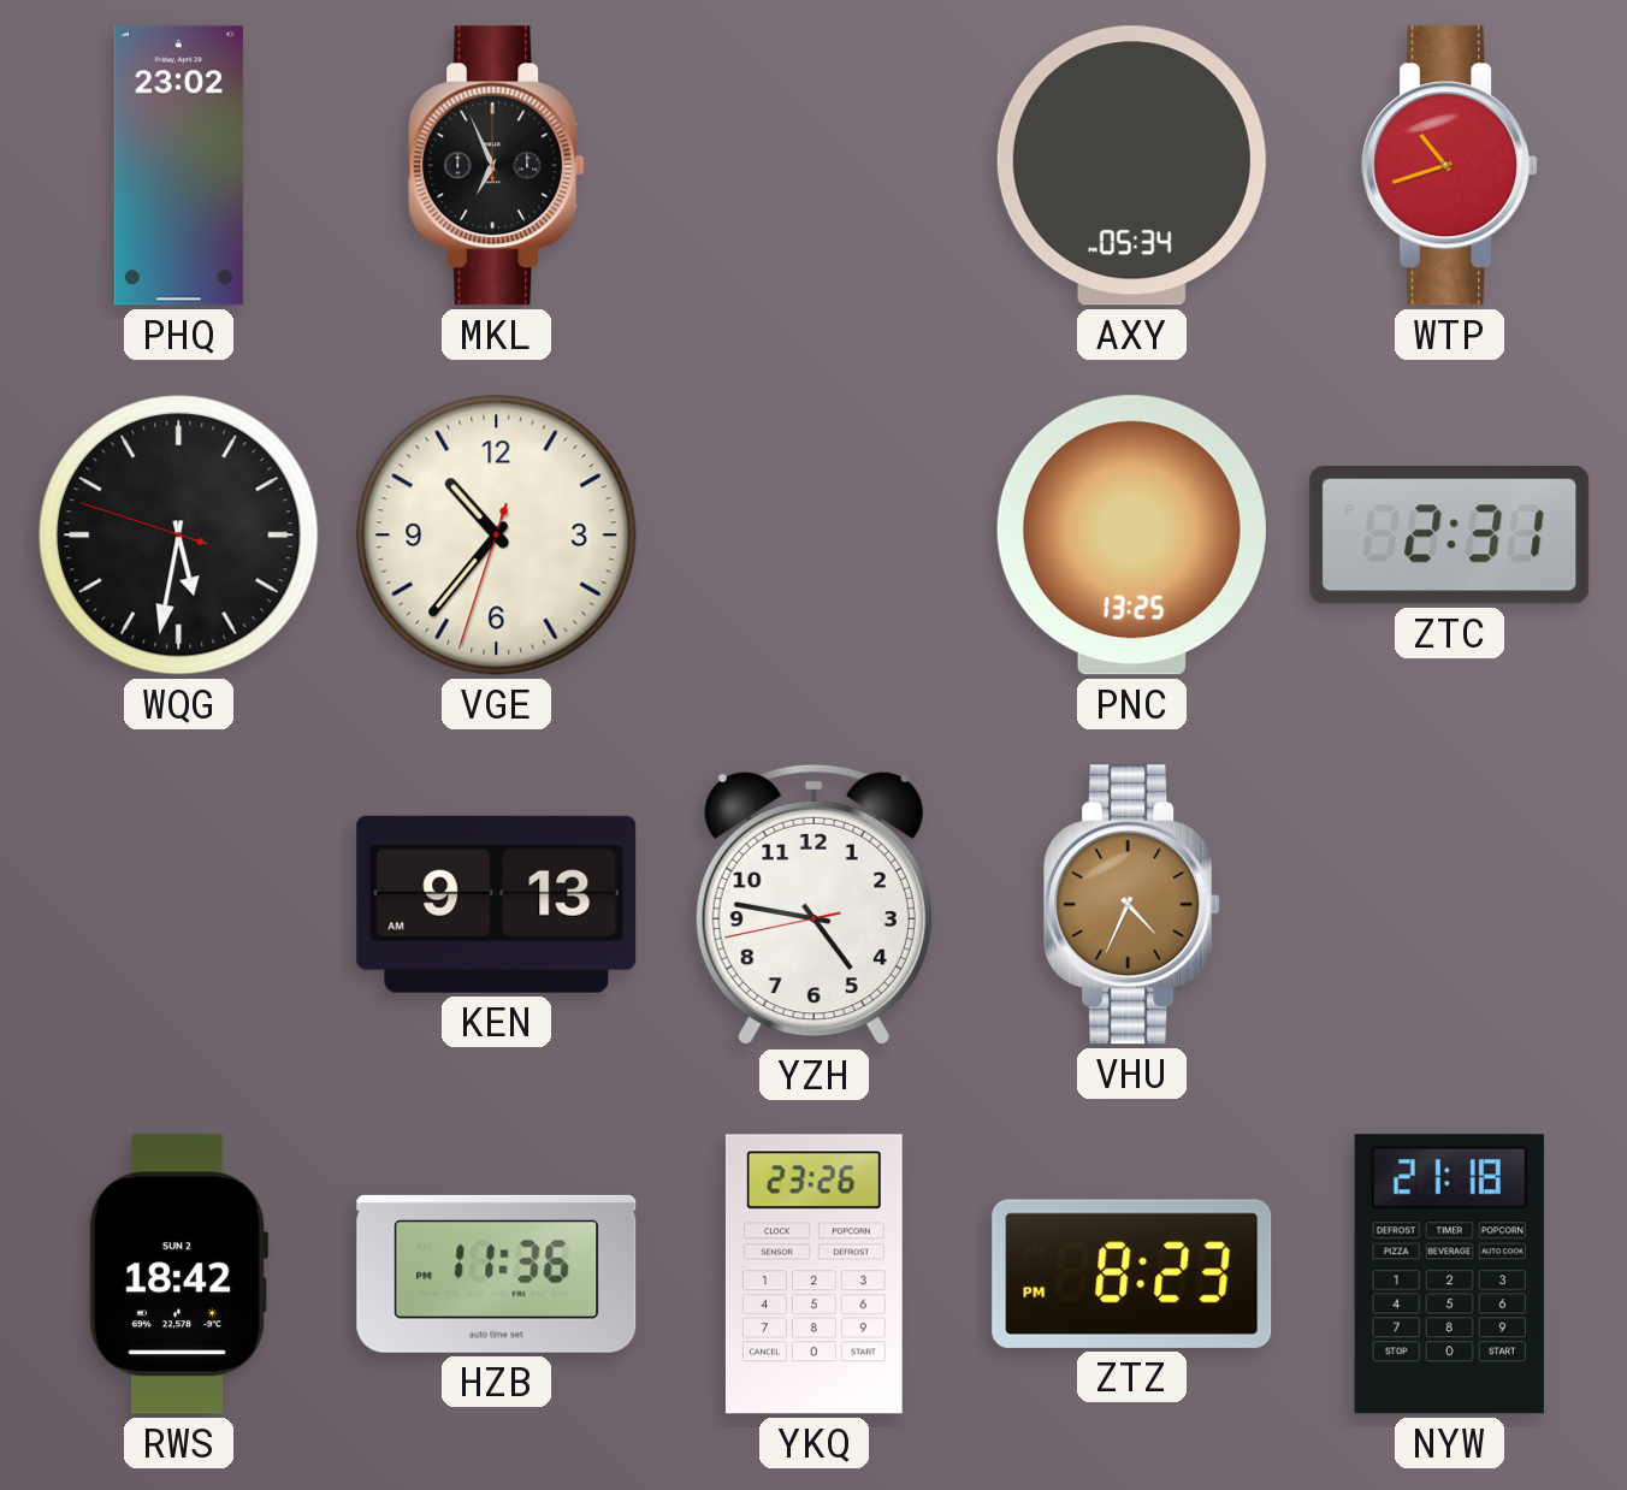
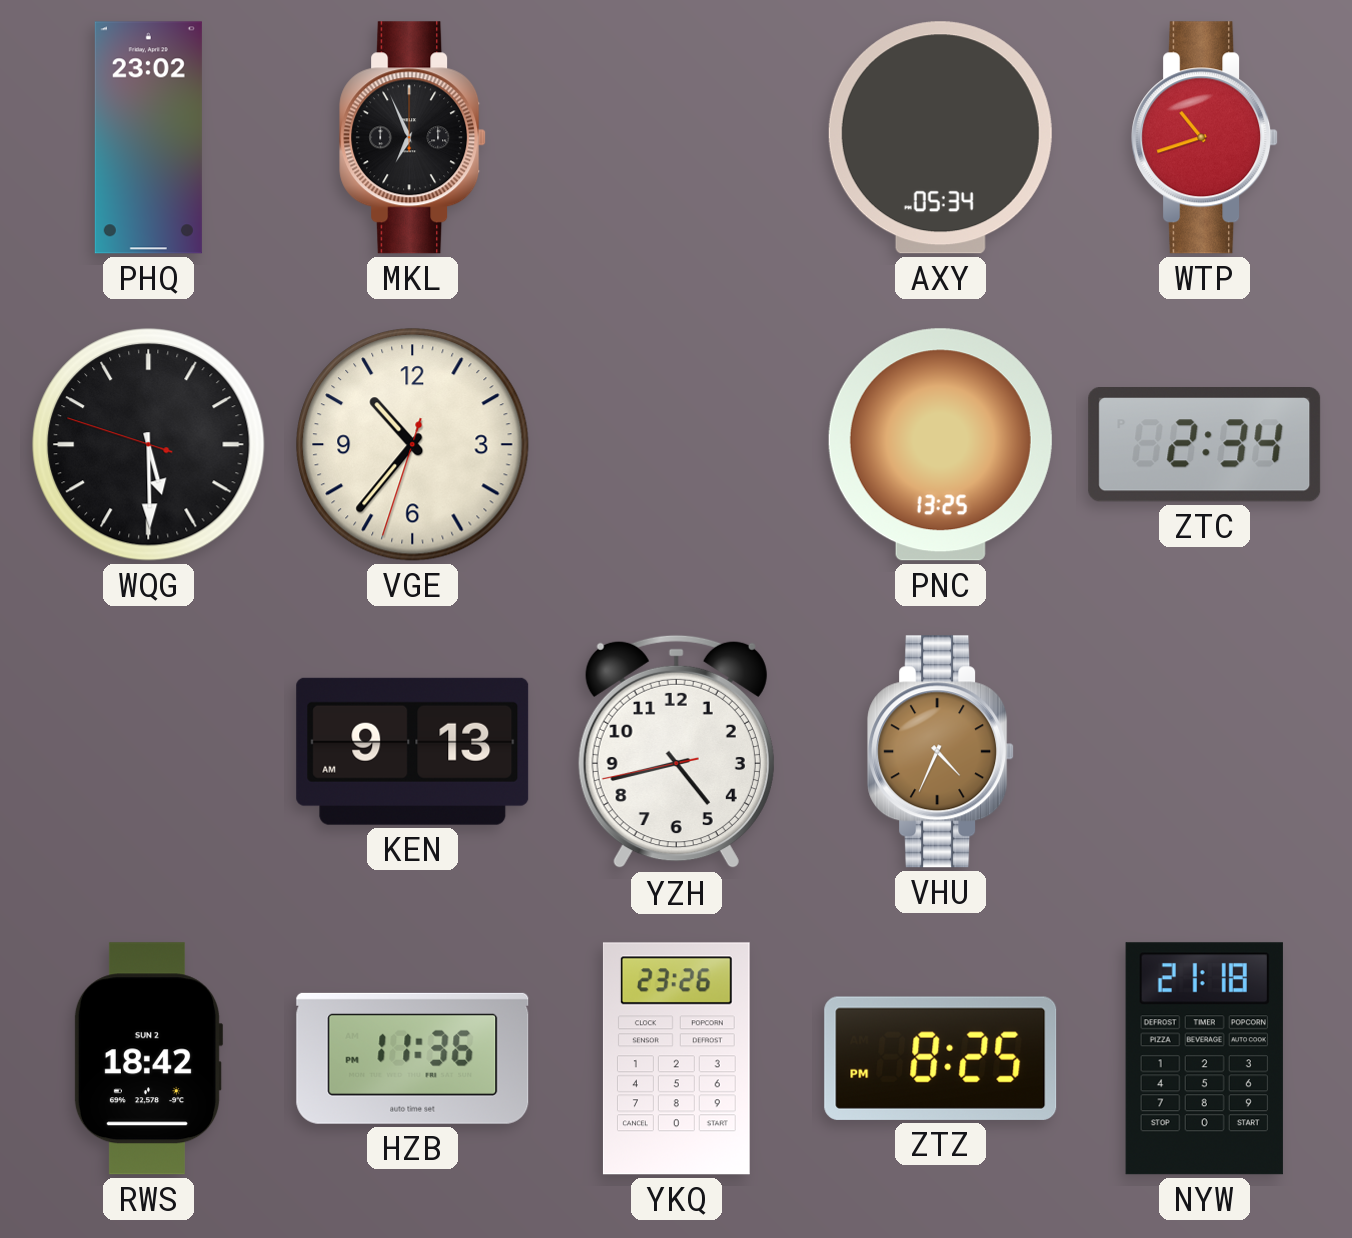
WQG: 5:31 -> 5:29
ZTC: 2:31 -> 2:34
YZH: 4:46 -> 4:42
ZTZ: 8:23 -> 8:25
